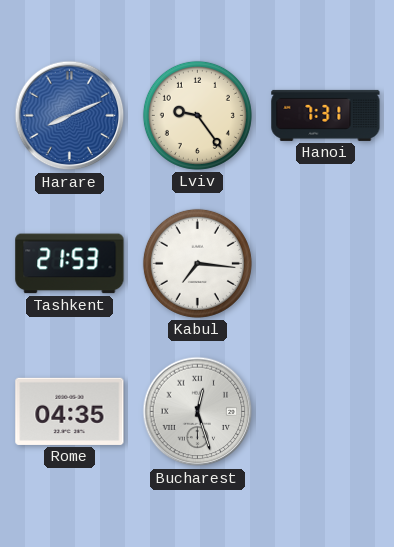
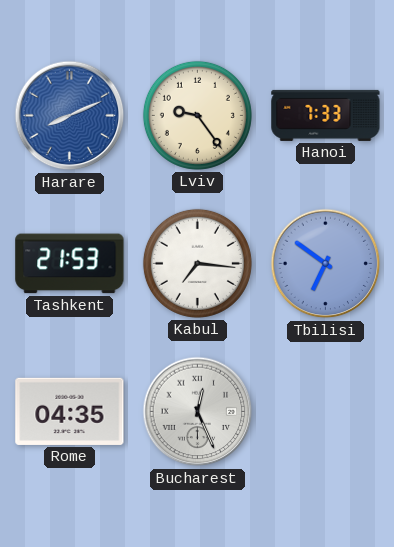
Hanoi: 7:31 -> 7:33
Tbilisi: none -> 6:51
Bucharest: 12:27 -> 12:26
